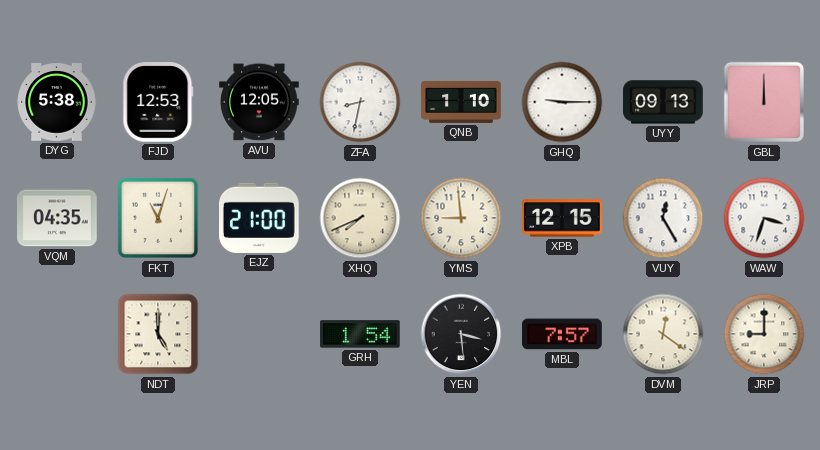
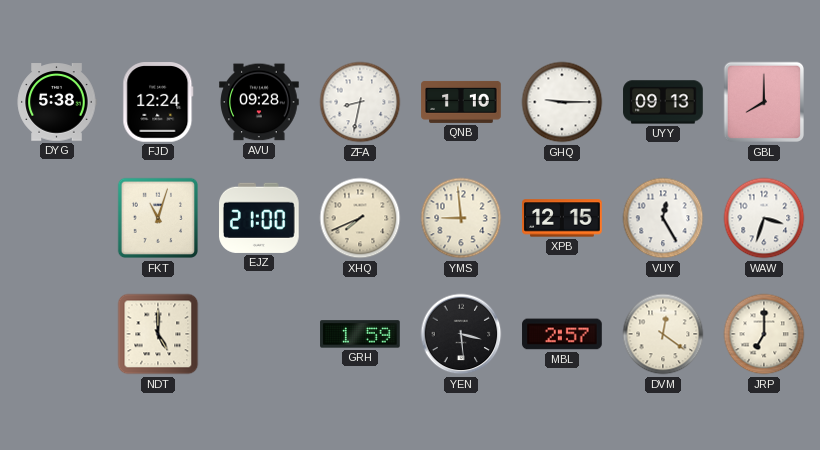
FJD: 12:53 -> 12:24
AVU: 12:05 -> 09:28
GBL: 12:00 -> 8:00
VQM: 04:35 -> none
GRH: 1:54 -> 1:59
MBL: 7:57 -> 2:57
JRP: 9:00 -> 7:00
